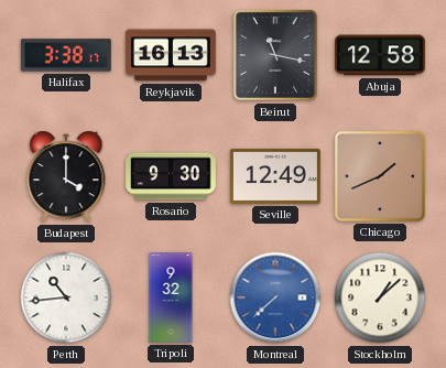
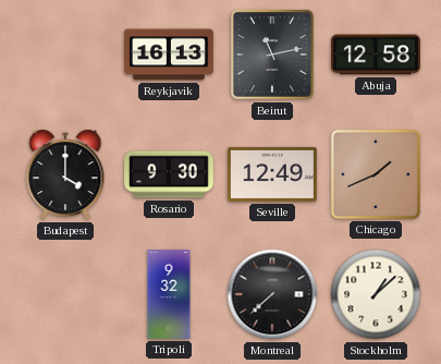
Halifax: 3:38 -> none
Beirut: 11:17 -> 11:13
Perth: 10:44 -> none
Montreal dial: blue -> black
